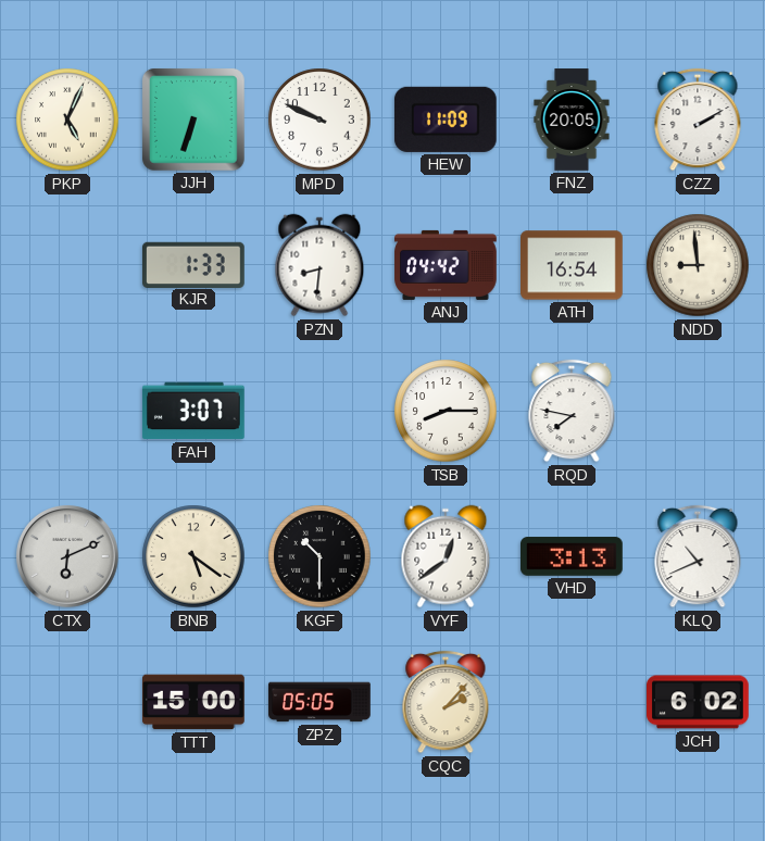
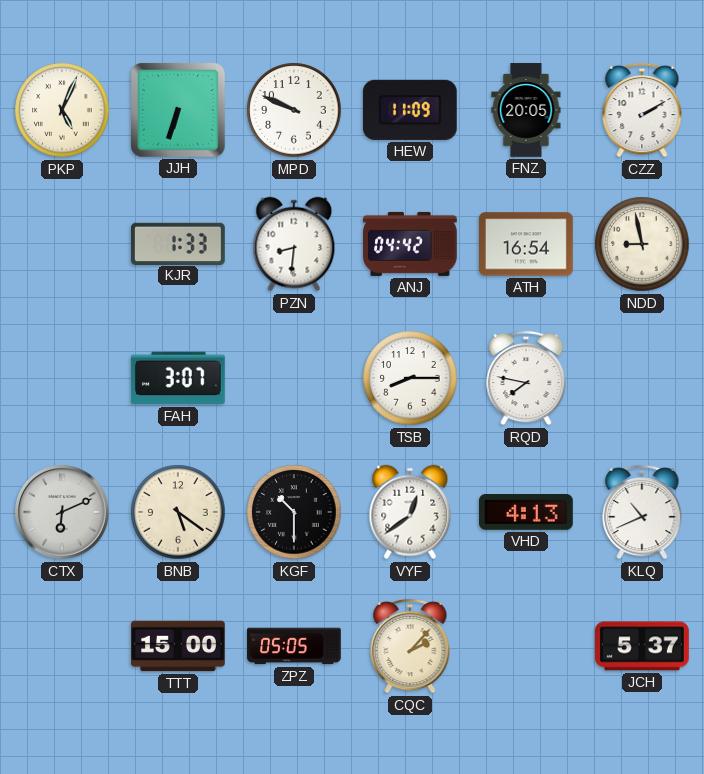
NDD: 8:59 -> 8:58
VHD: 3:13 -> 4:13
JCH: 6:02 -> 5:37
